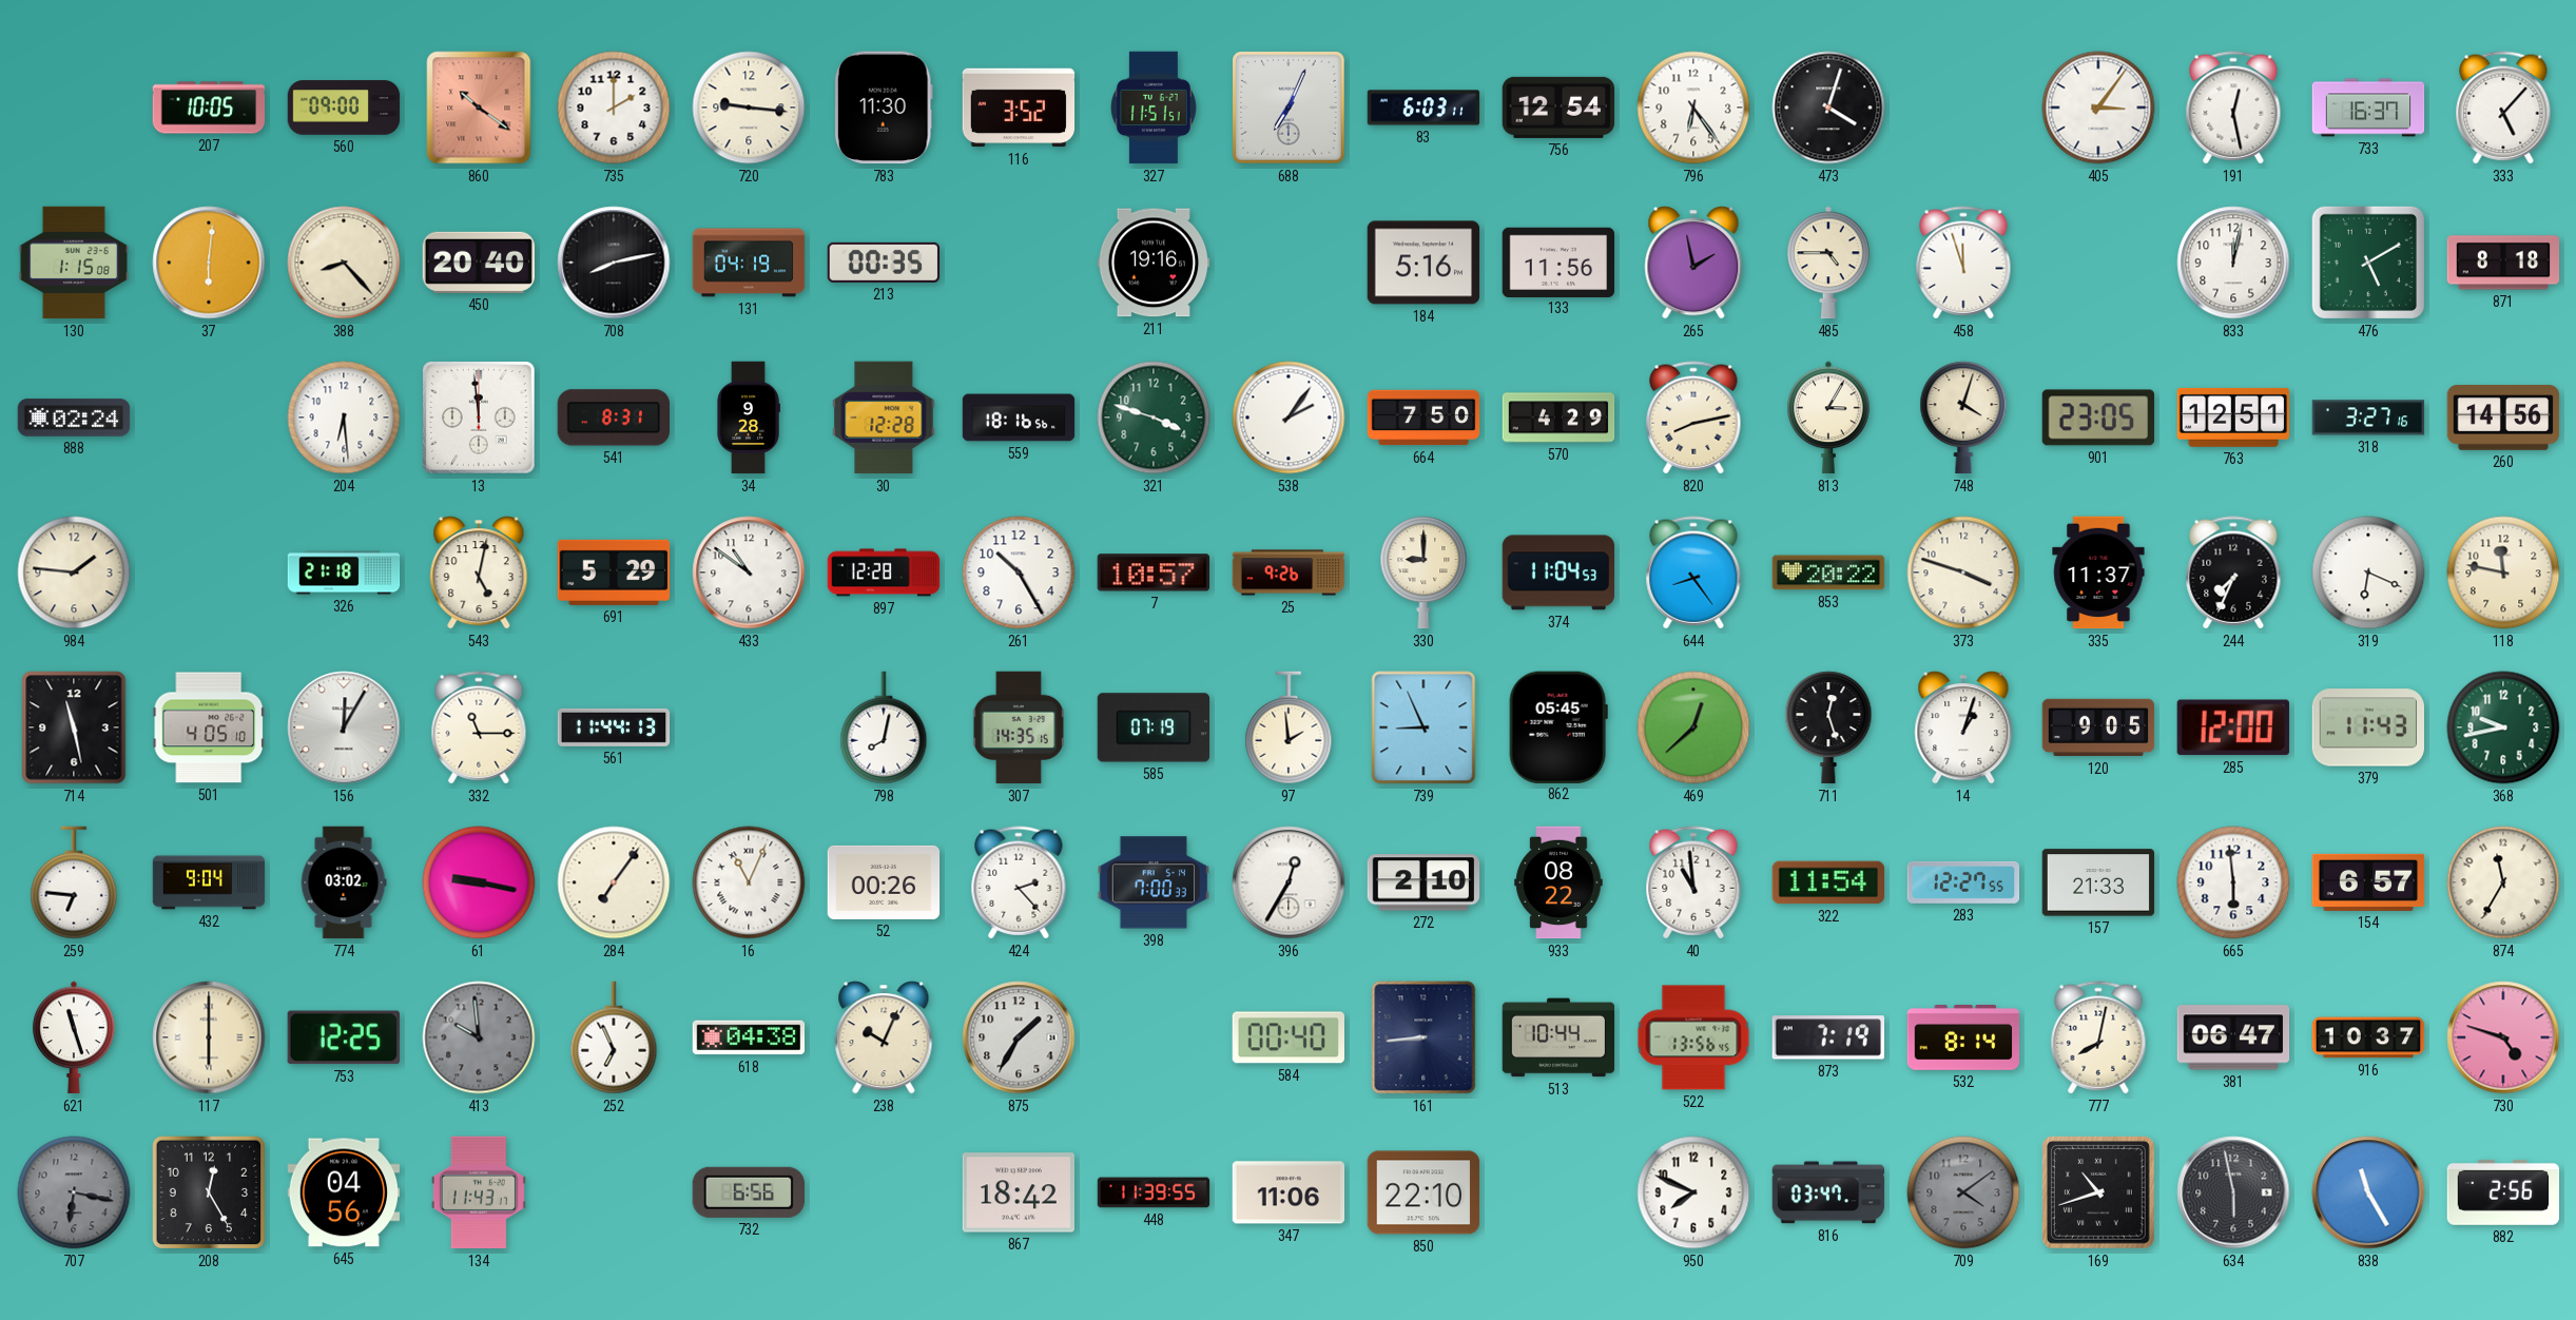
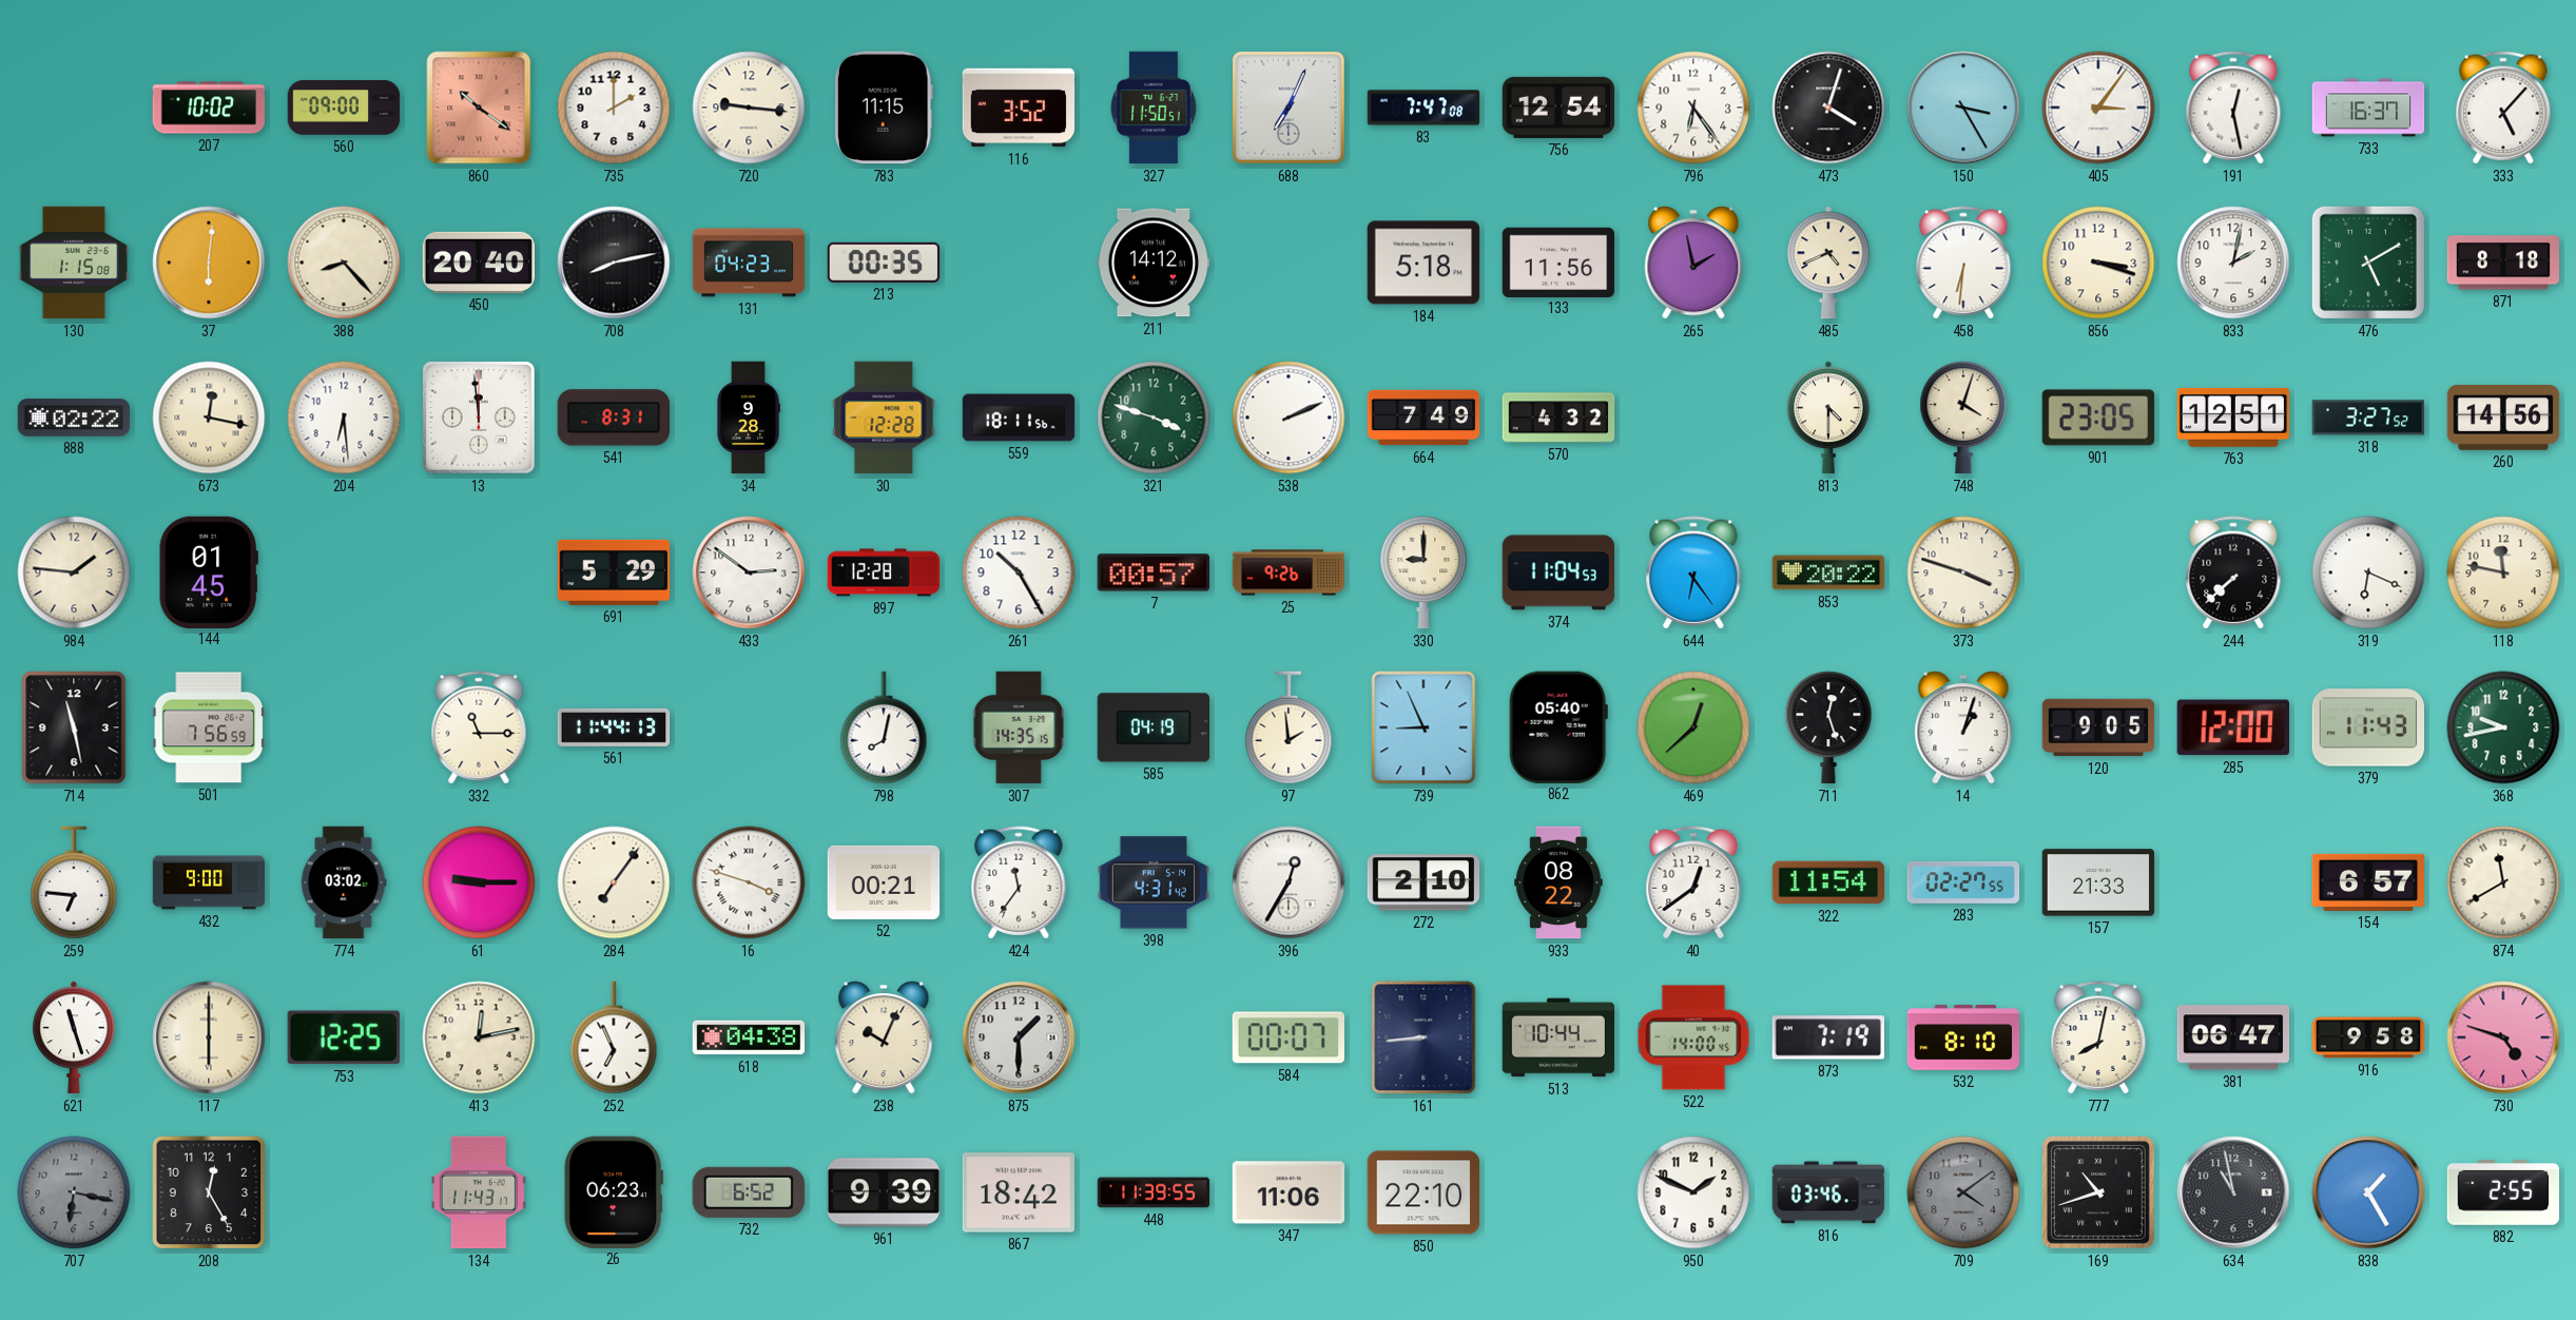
207: 10:05 -> 10:02
783: 11:30 -> 11:15
327: 11:51 -> 11:50
83: 6:03 -> 7:47
150: none -> 3:25
131: 04:19 -> 04:23
211: 19:16 -> 14:12
184: 5:16 -> 5:18
485: 4:45 -> 4:41
458: 11:57 -> 6:31
856: none -> 3:18
833: 12:02 -> 2:02
888: 02:24 -> 02:22
673: none -> 12:17
559: 18:16 -> 18:11
538: 2:06 -> 2:11
664: 7:50 -> 7:49
570: 4:29 -> 4:32
820: 8:13 -> none
813: 3:05 -> 4:30
318: 3:27:16 -> 3:27:52
144: none -> 01:45
326: 21:18 -> none
543: 5:02 -> none
433: 10:51 -> 2:51
7: 10:57 -> 00:57
644: 8:24 -> 6:24
335: 11:37 -> none
244: 7:34 -> 7:38
501: 4:05 -> 7:56
156: 12:05 -> none
585: 07:19 -> 04:19
862: 05:45 -> 05:40
432: 9:04 -> 9:00
61: 9:17 -> 9:15
16: 11:04 -> 3:48
52: 00:26 -> 00:21
424: 2:23 -> 11:36
398: 7:00 -> 4:31
40: 10:59 -> 12:39
283: 12:27 -> 02:27
665: 5:59 -> none
874: 11:35 -> 11:40
413: 9:59 -> 12:13
413 dial: grey -> cream
875: 1:35 -> 1:30
584: 00:40 -> 00:07
522: 13:56 -> 14:00
532: 8:14 -> 8:10
916: 10:37 -> 9:58
645: 04:56 -> none
26: none -> 06:23
732: 6:56 -> 6:52
961: none -> 9:39
950: 7:49 -> 1:49
816: 03:47 -> 03:46
634: 5:58 -> 10:58
838: 11:25 -> 1:25
882: 2:56 -> 2:55
